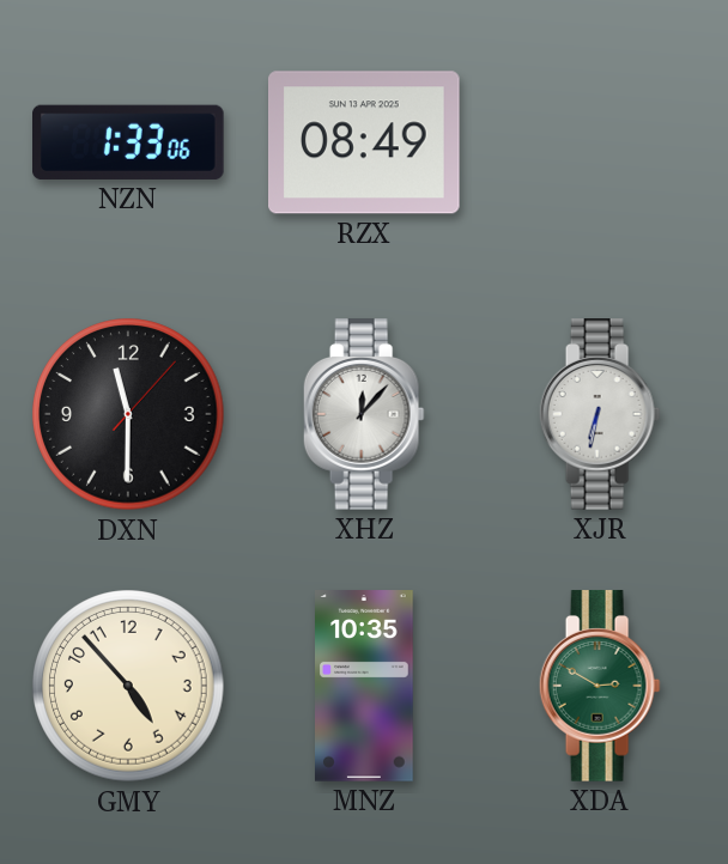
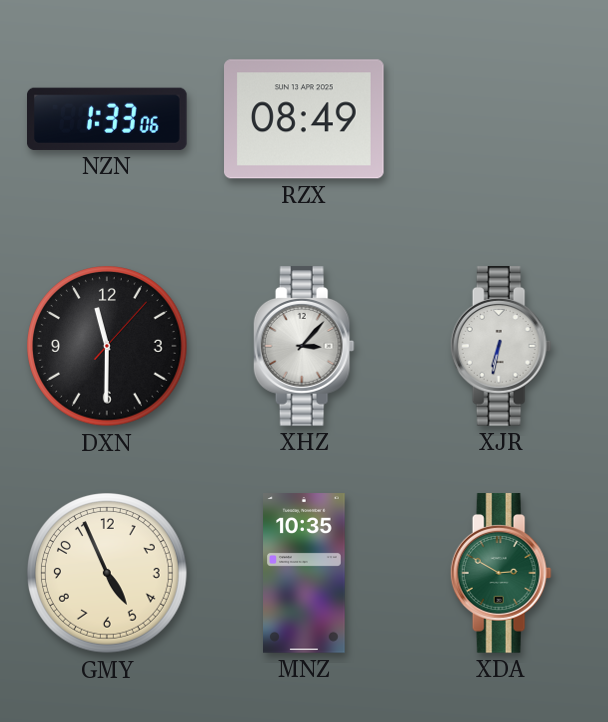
XHZ: 12:07 -> 3:07
GMY: 4:53 -> 4:56
